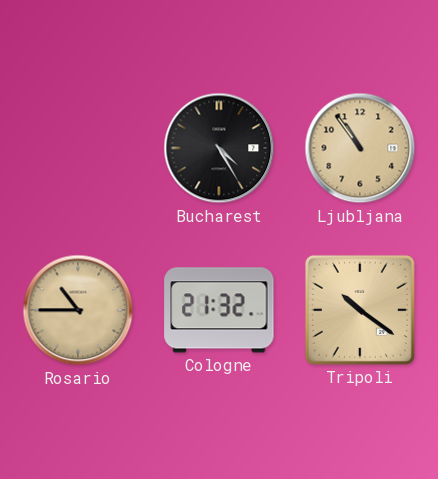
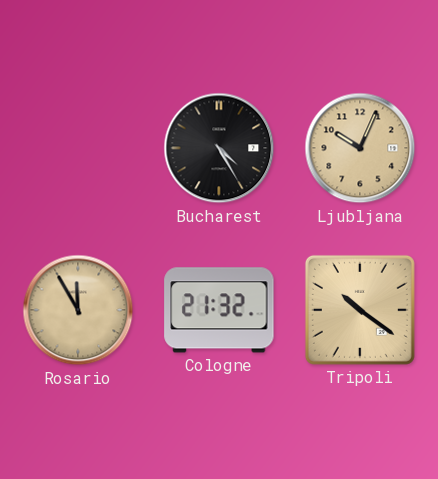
Ljubljana: 10:54 -> 10:04
Rosario: 10:45 -> 11:55
